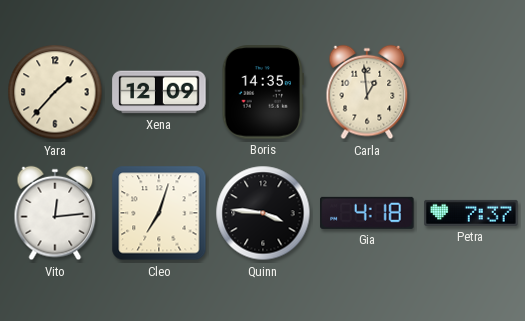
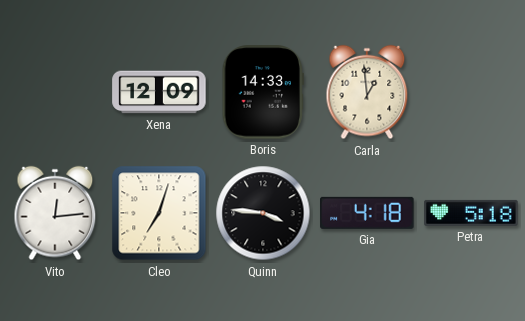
Yara: 1:37 -> none
Boris: 14:35 -> 14:33
Petra: 7:37 -> 5:18
